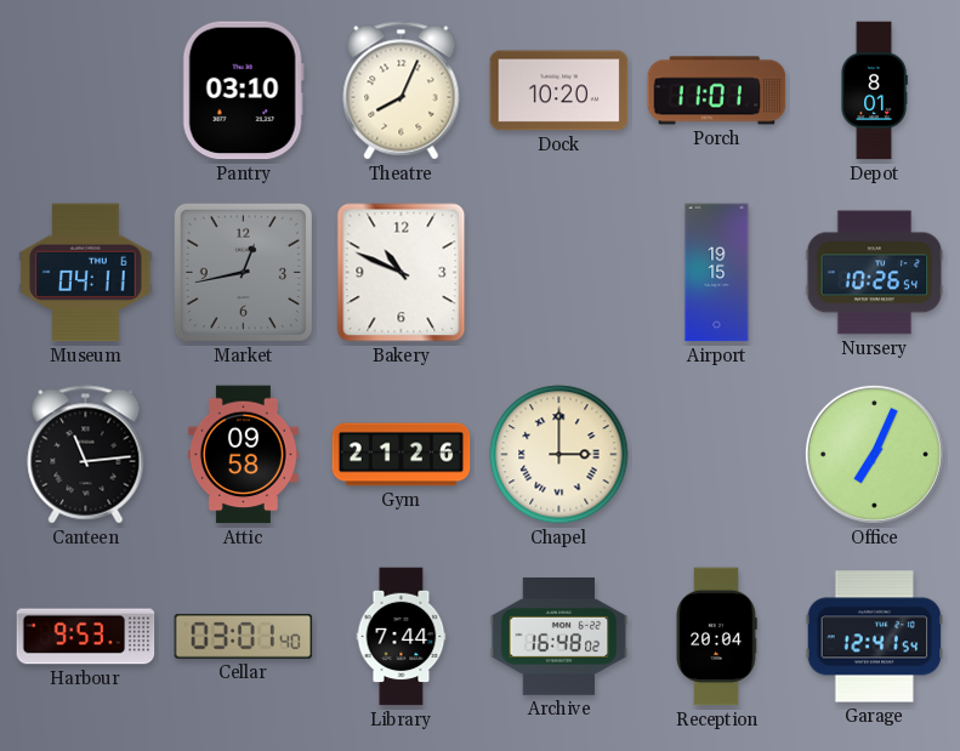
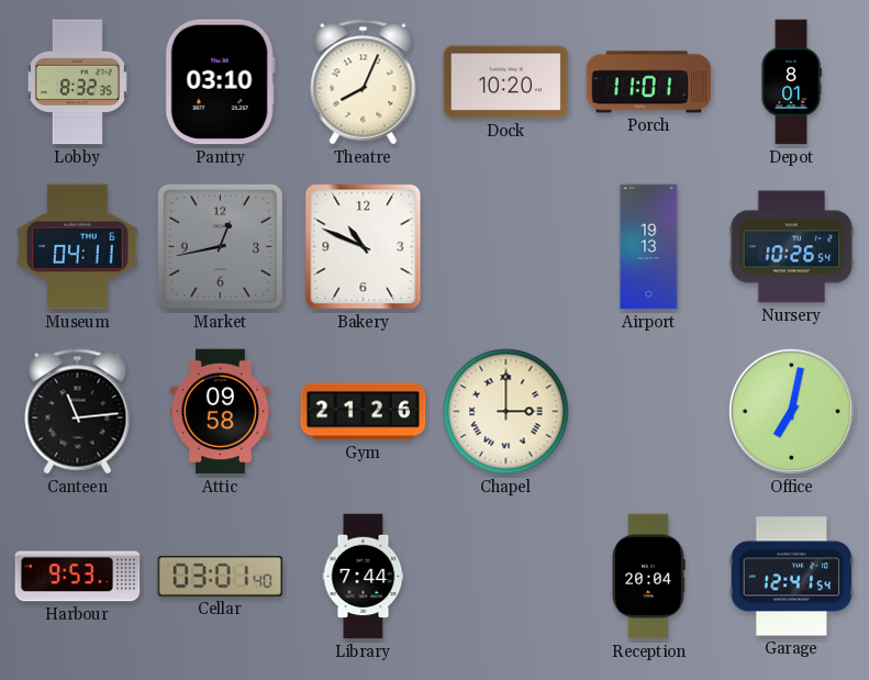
Lobby: none -> 8:32
Airport: 19:15 -> 19:13
Office: 7:04 -> 7:02
Archive: 16:48 -> none
